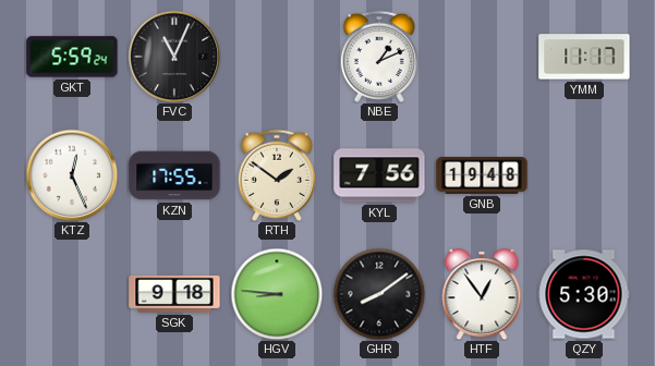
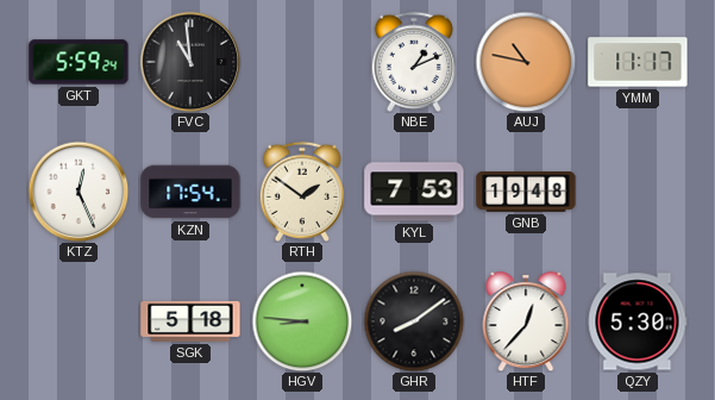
FVC: 11:04 -> 10:59
AUJ: none -> 10:47
KZN: 17:55 -> 17:54
KYL: 7:56 -> 7:53
SGK: 9:18 -> 5:18
HTF: 12:54 -> 12:37
